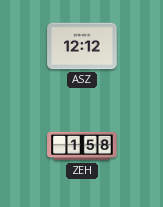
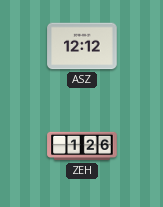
ZEH: 1:58 -> 1:26
